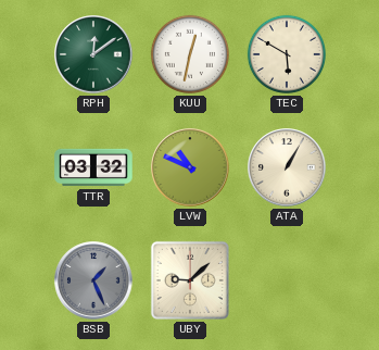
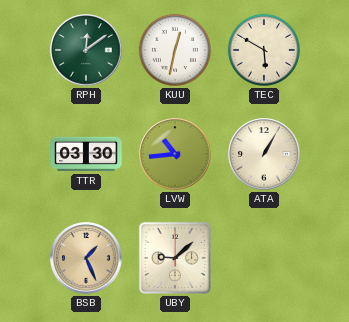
TTR: 03:32 -> 03:30
LVW: 10:49 -> 10:44
BSB dial: grey -> champagne
